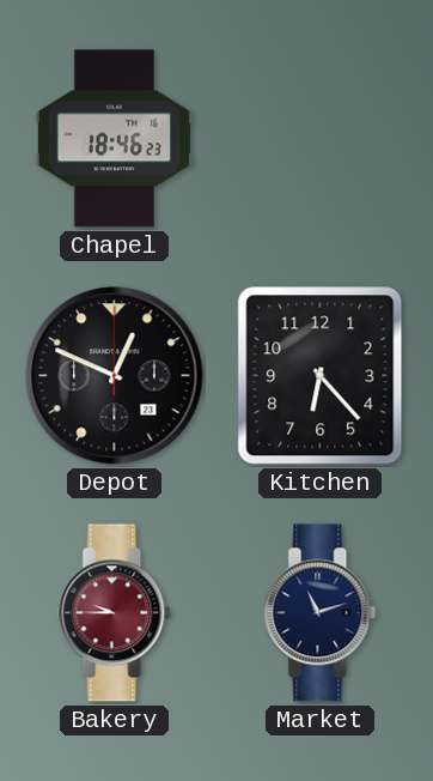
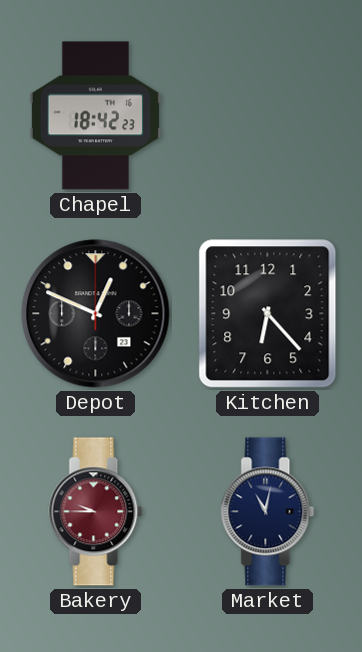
Chapel: 18:46 -> 18:42
Market: 11:12 -> 11:02
